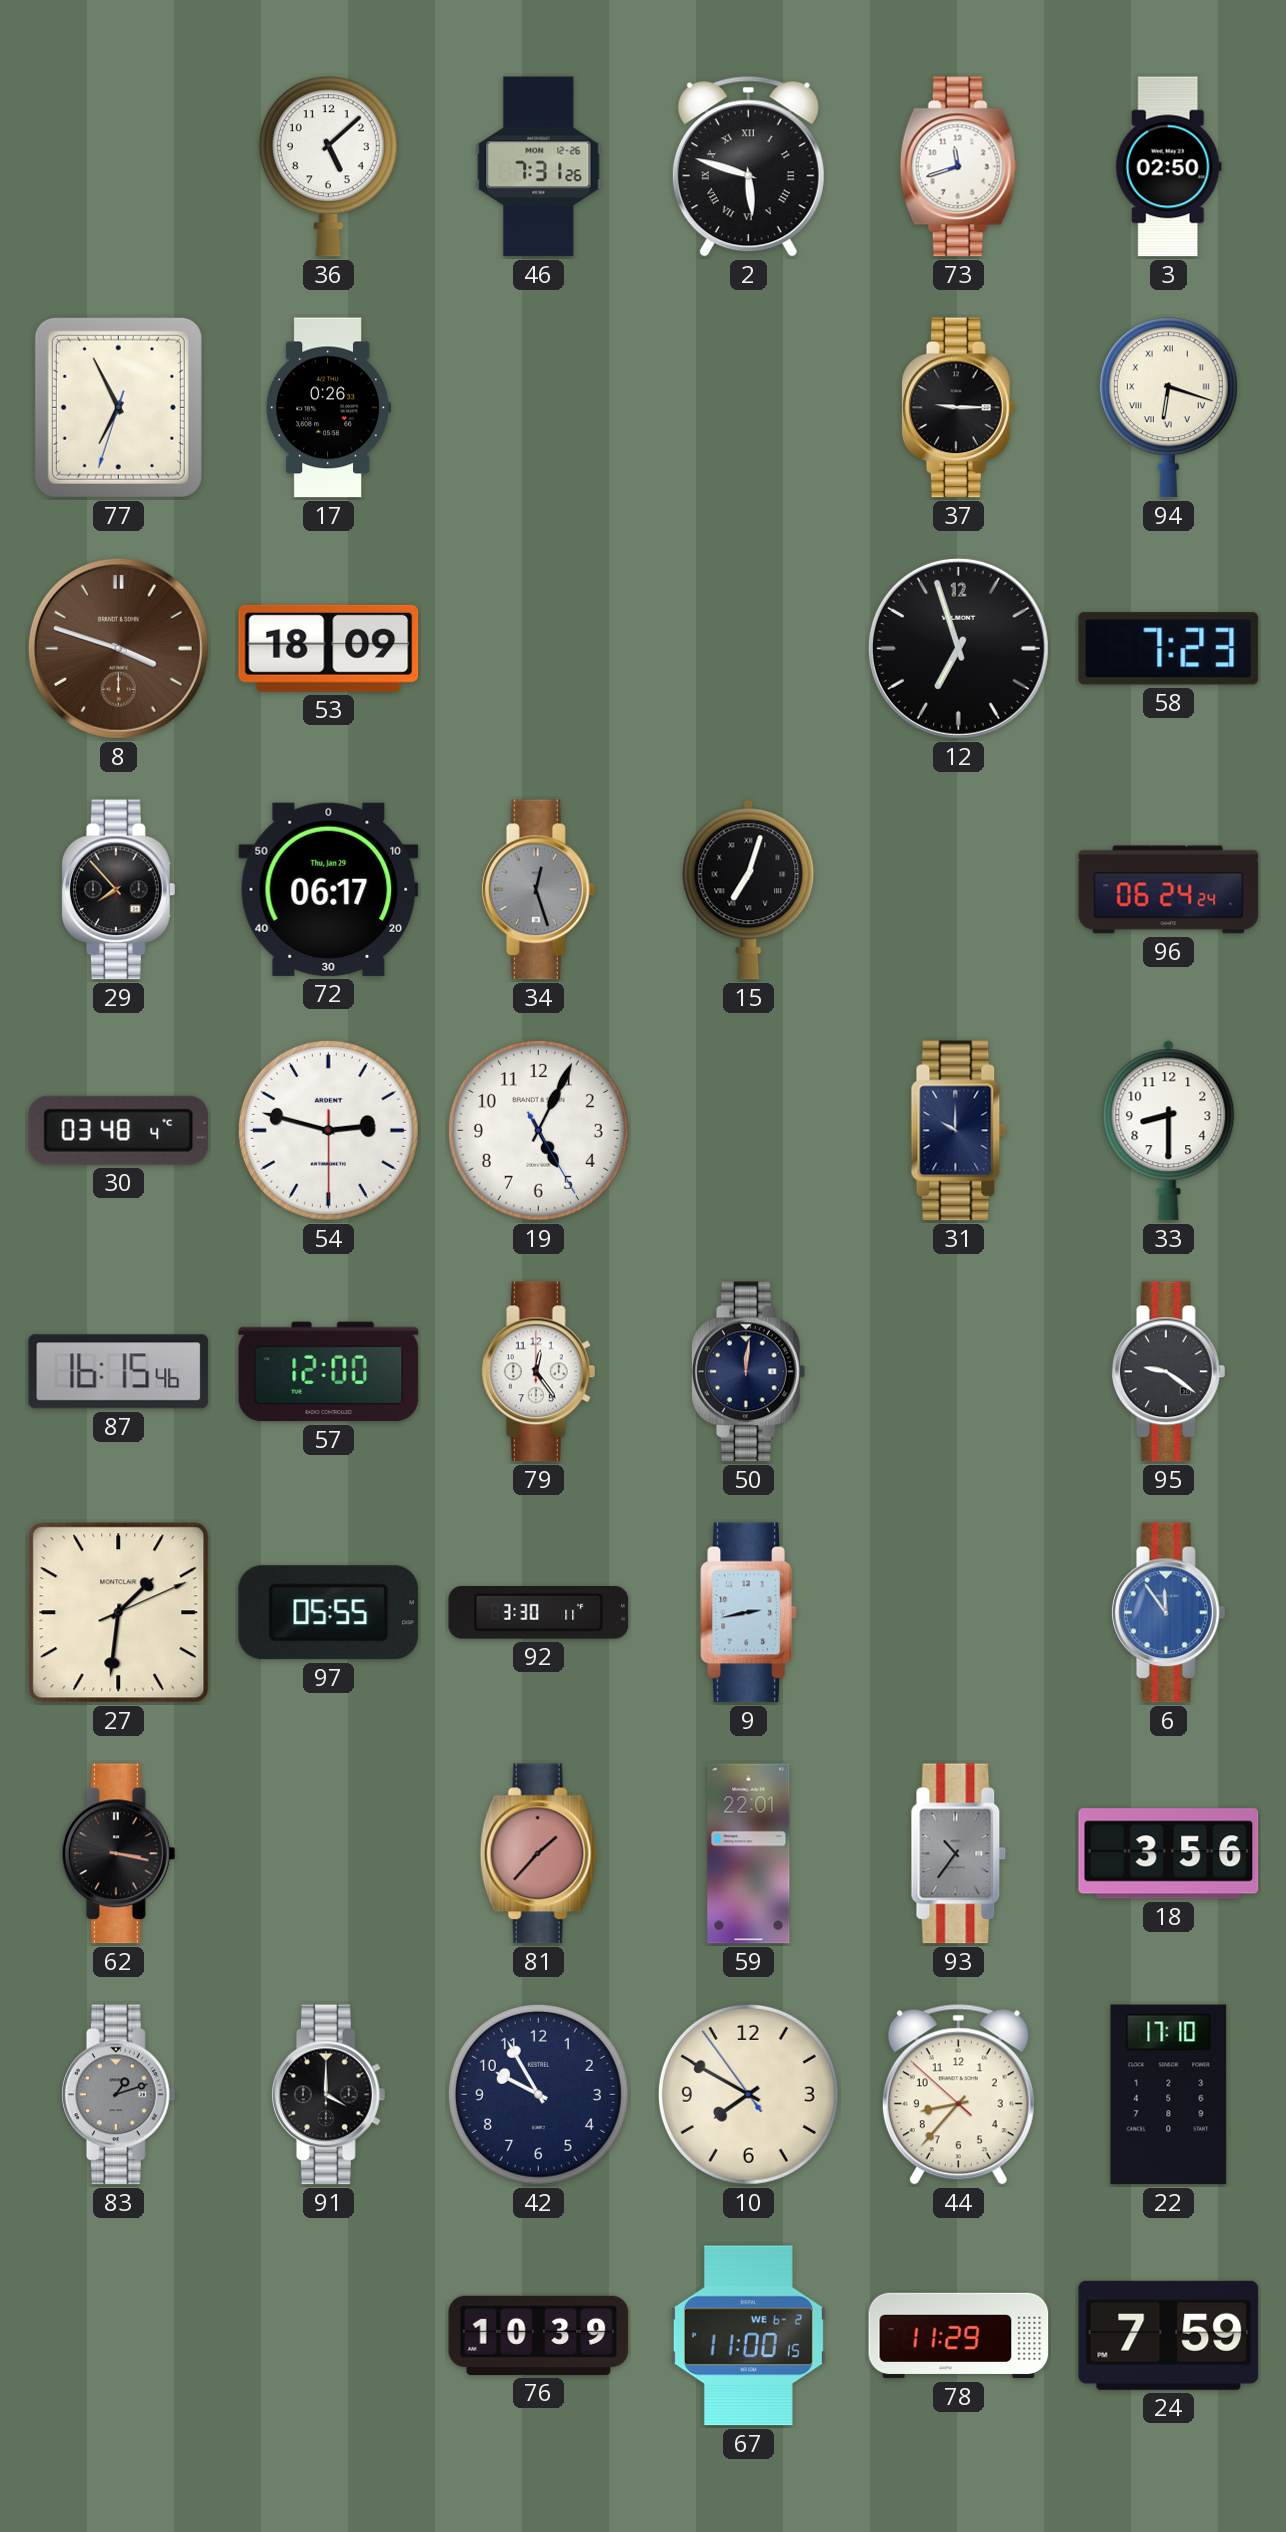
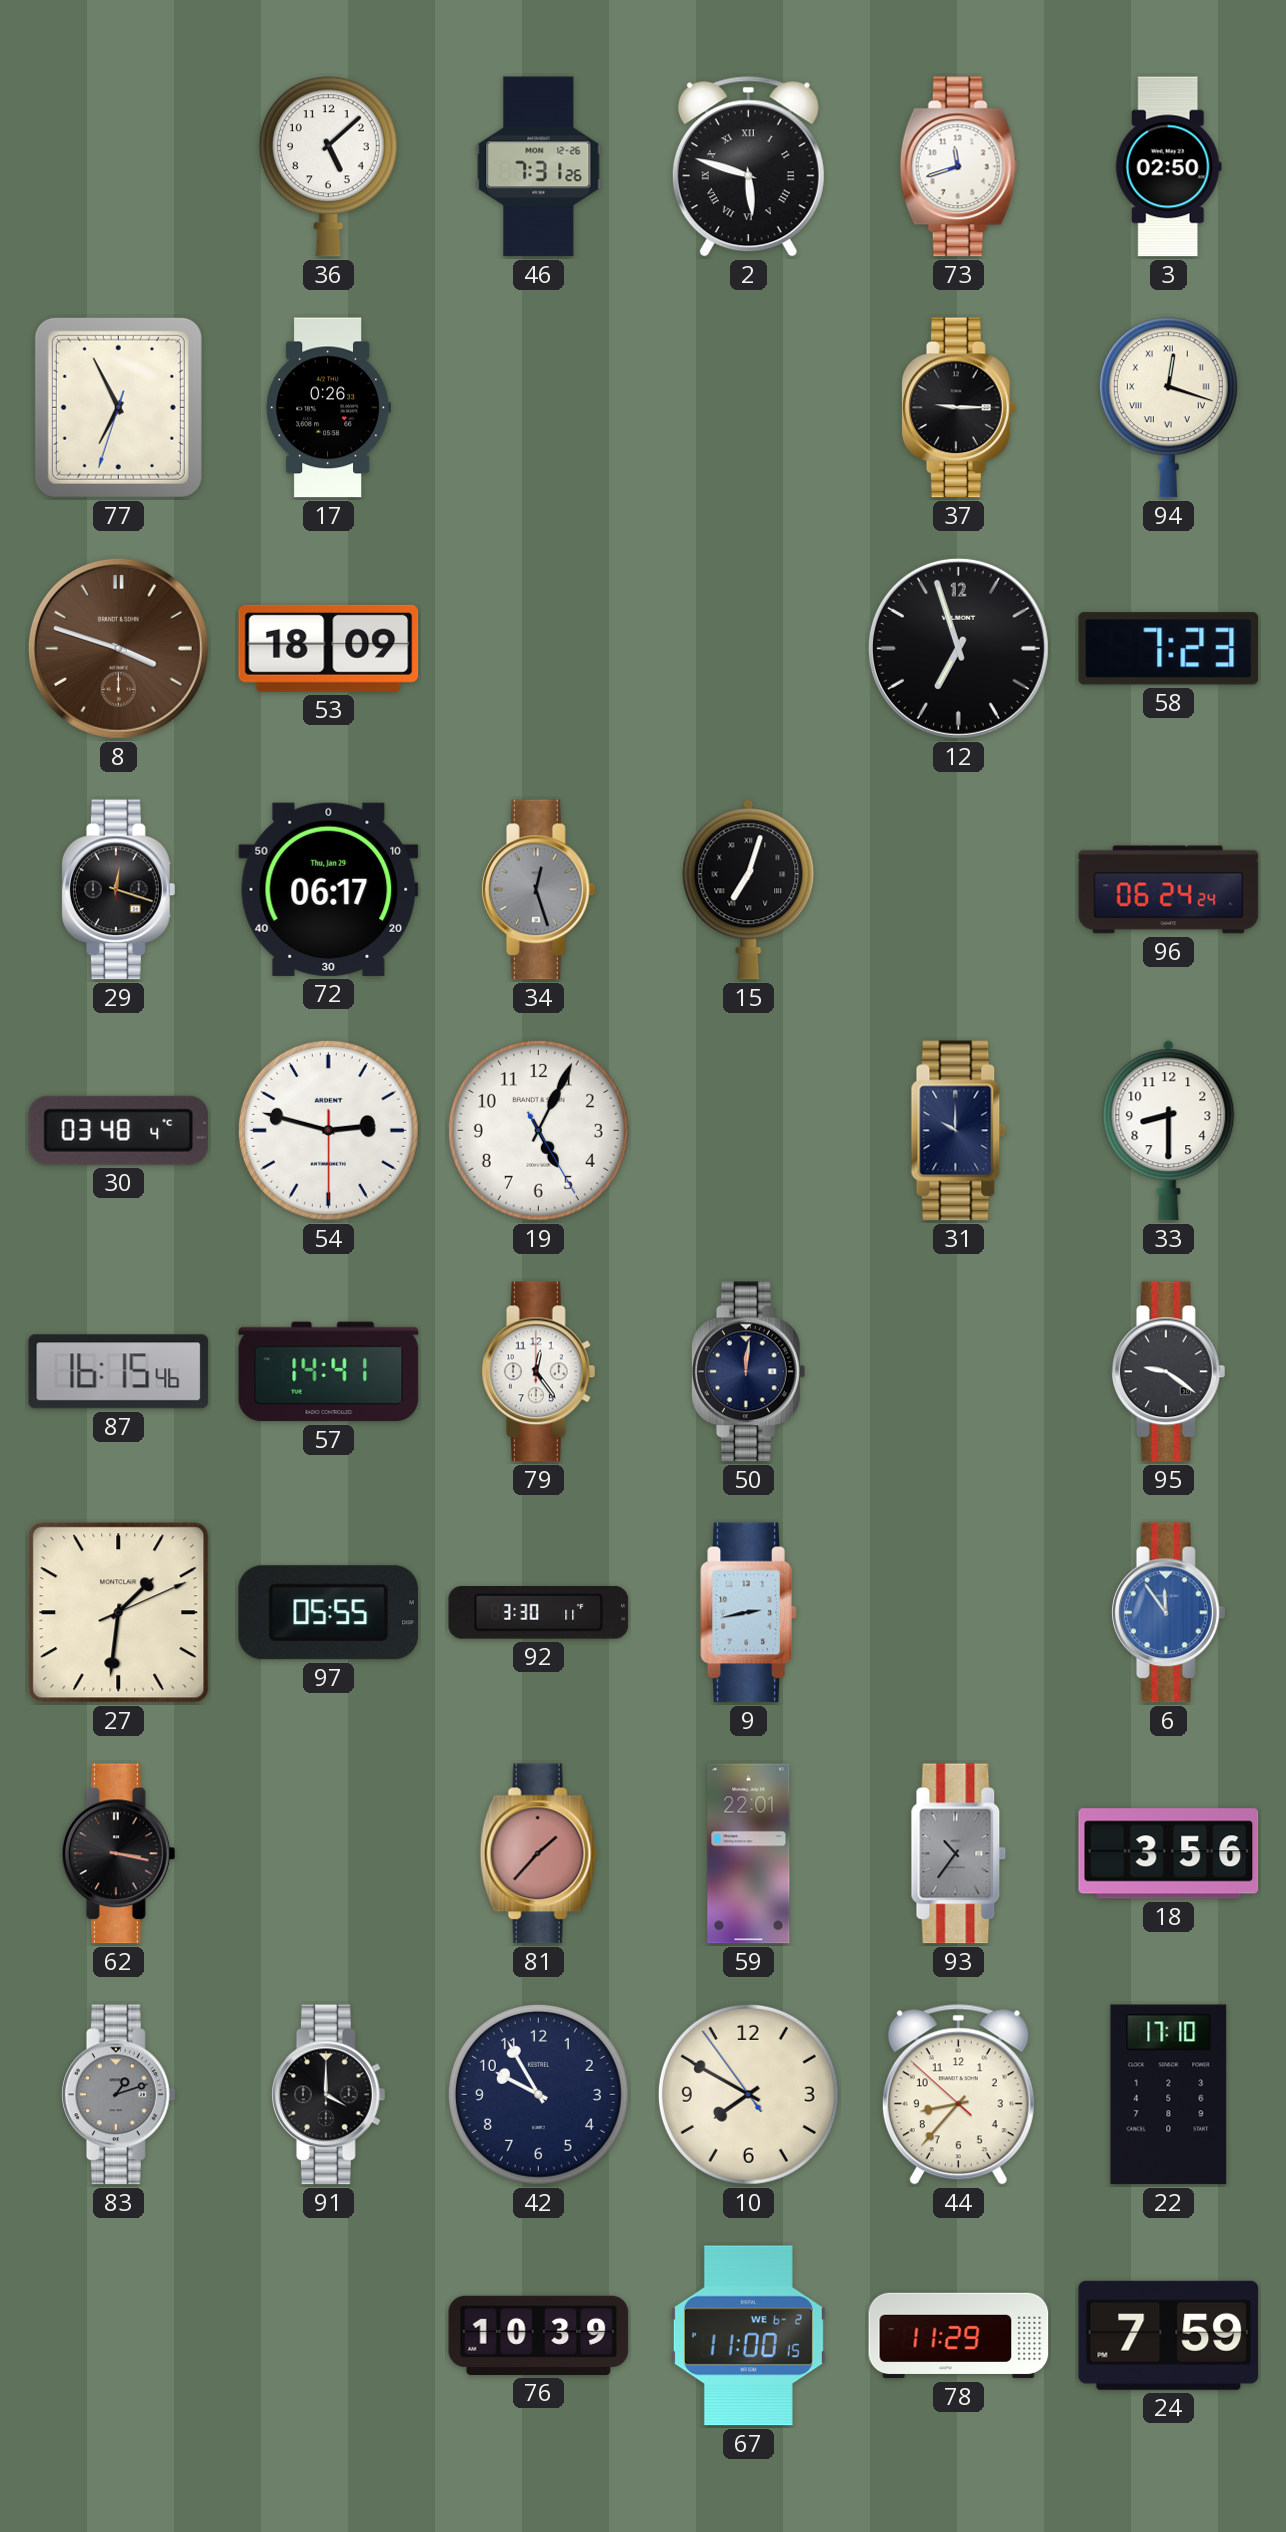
94: 6:18 -> 12:18
29: 7:53 -> 12:18
57: 12:00 -> 14:41
